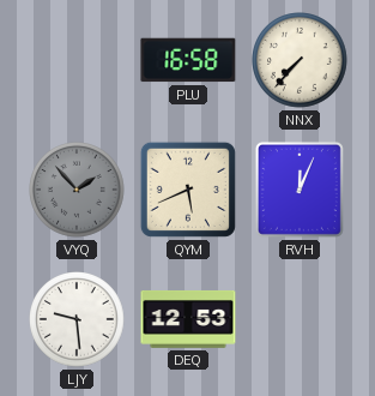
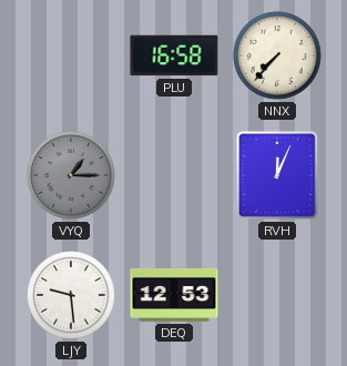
VYQ: 1:53 -> 1:15
QYM: 5:41 -> none
